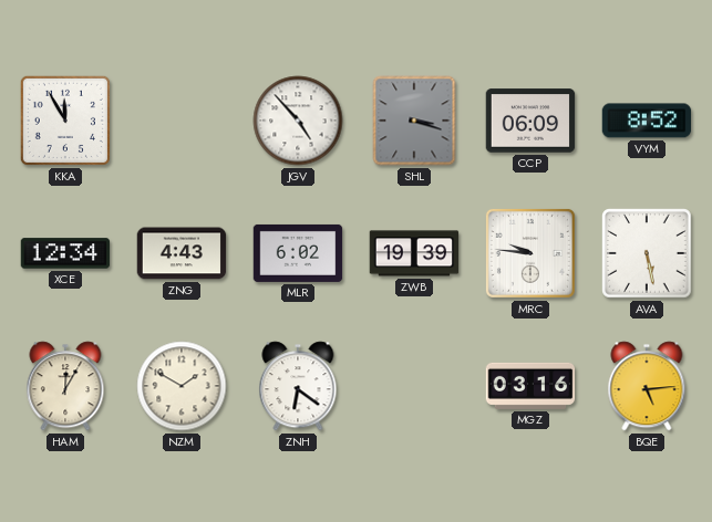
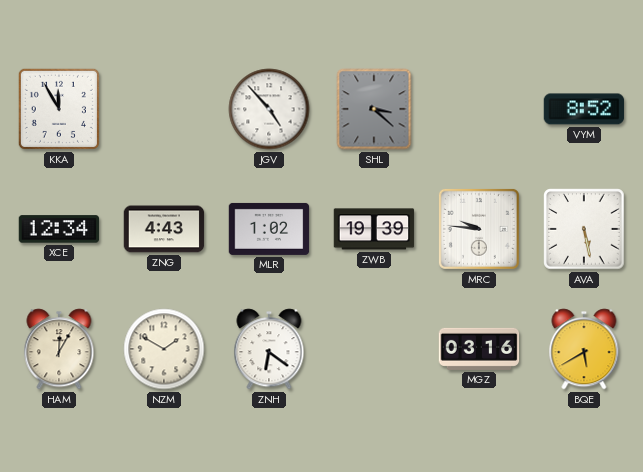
SHL: 3:18 -> 3:22
CCP: 06:09 -> none
MLR: 6:02 -> 1:02
BQE: 5:14 -> 5:40
